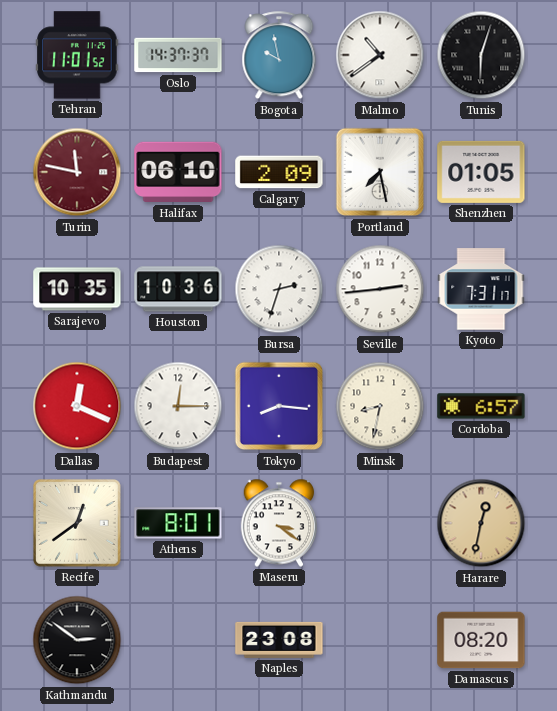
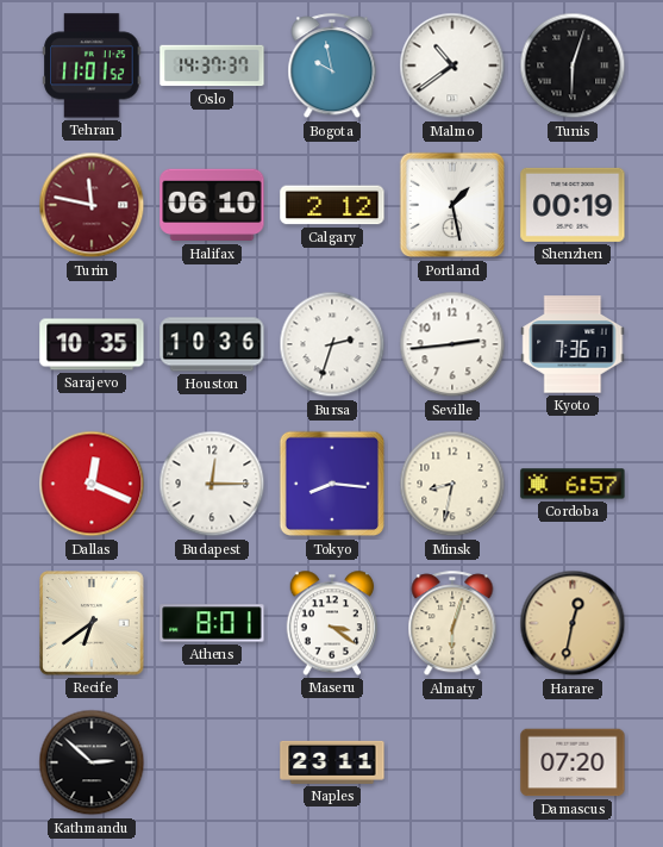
Calgary: 2:09 -> 2:12
Portland: 7:28 -> 1:28
Shenzhen: 01:05 -> 00:19
Kyoto: 7:31 -> 7:36
Recife: 12:39 -> 6:39
Almaty: none -> 6:03
Kathmandu: 2:51 -> 2:52
Naples: 23:08 -> 23:11
Damascus: 08:20 -> 07:20
